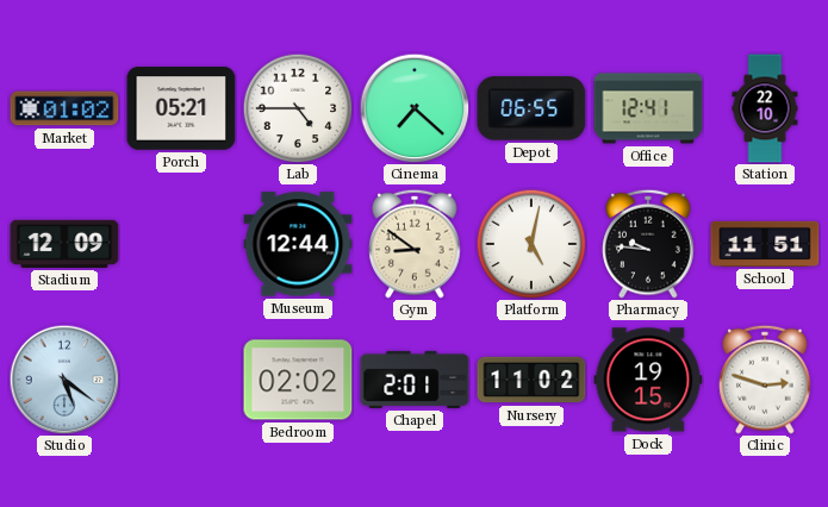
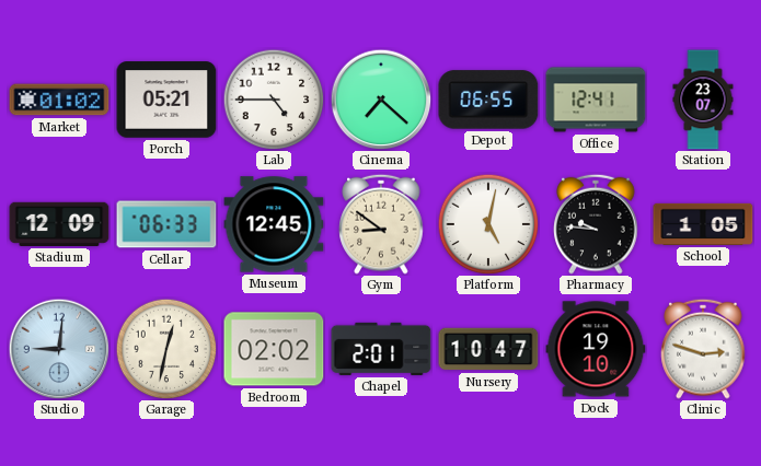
Station: 22:10 -> 23:07
Cellar: none -> 06:33
Museum: 12:44 -> 12:45
School: 11:51 -> 1:05
Studio: 5:21 -> 9:01
Garage: none -> 12:32
Nursery: 11:02 -> 10:47
Dock: 19:15 -> 19:10
